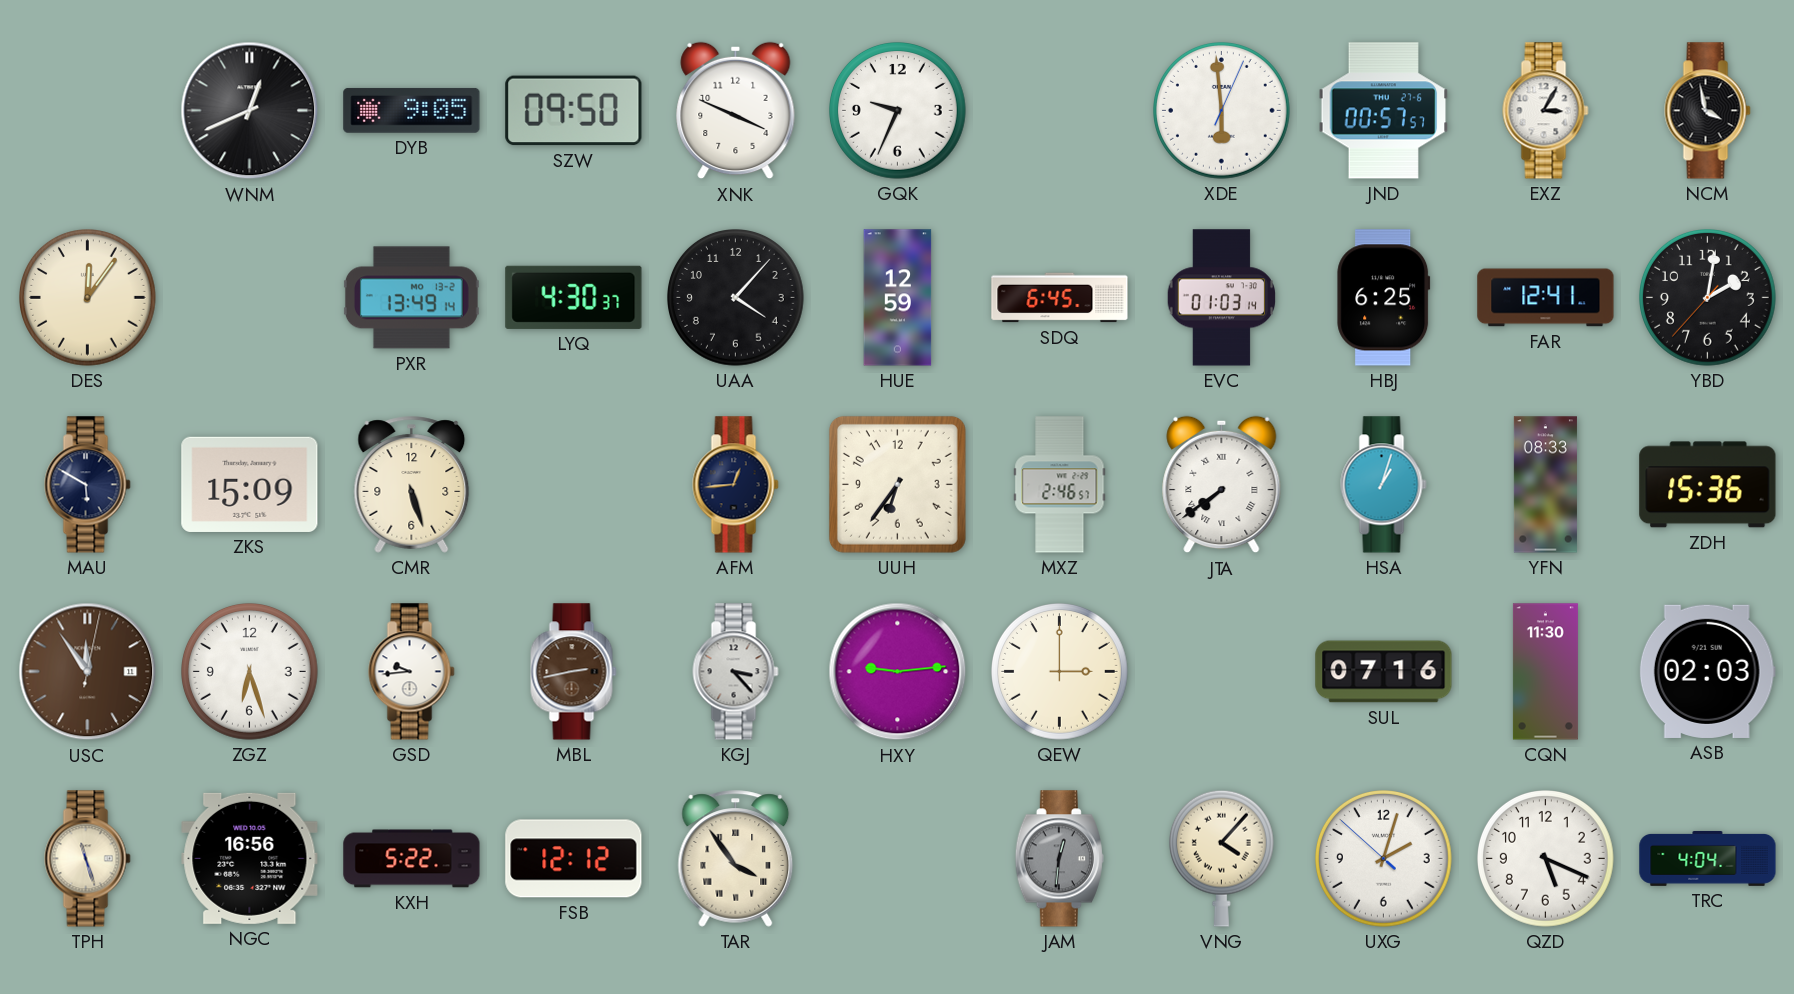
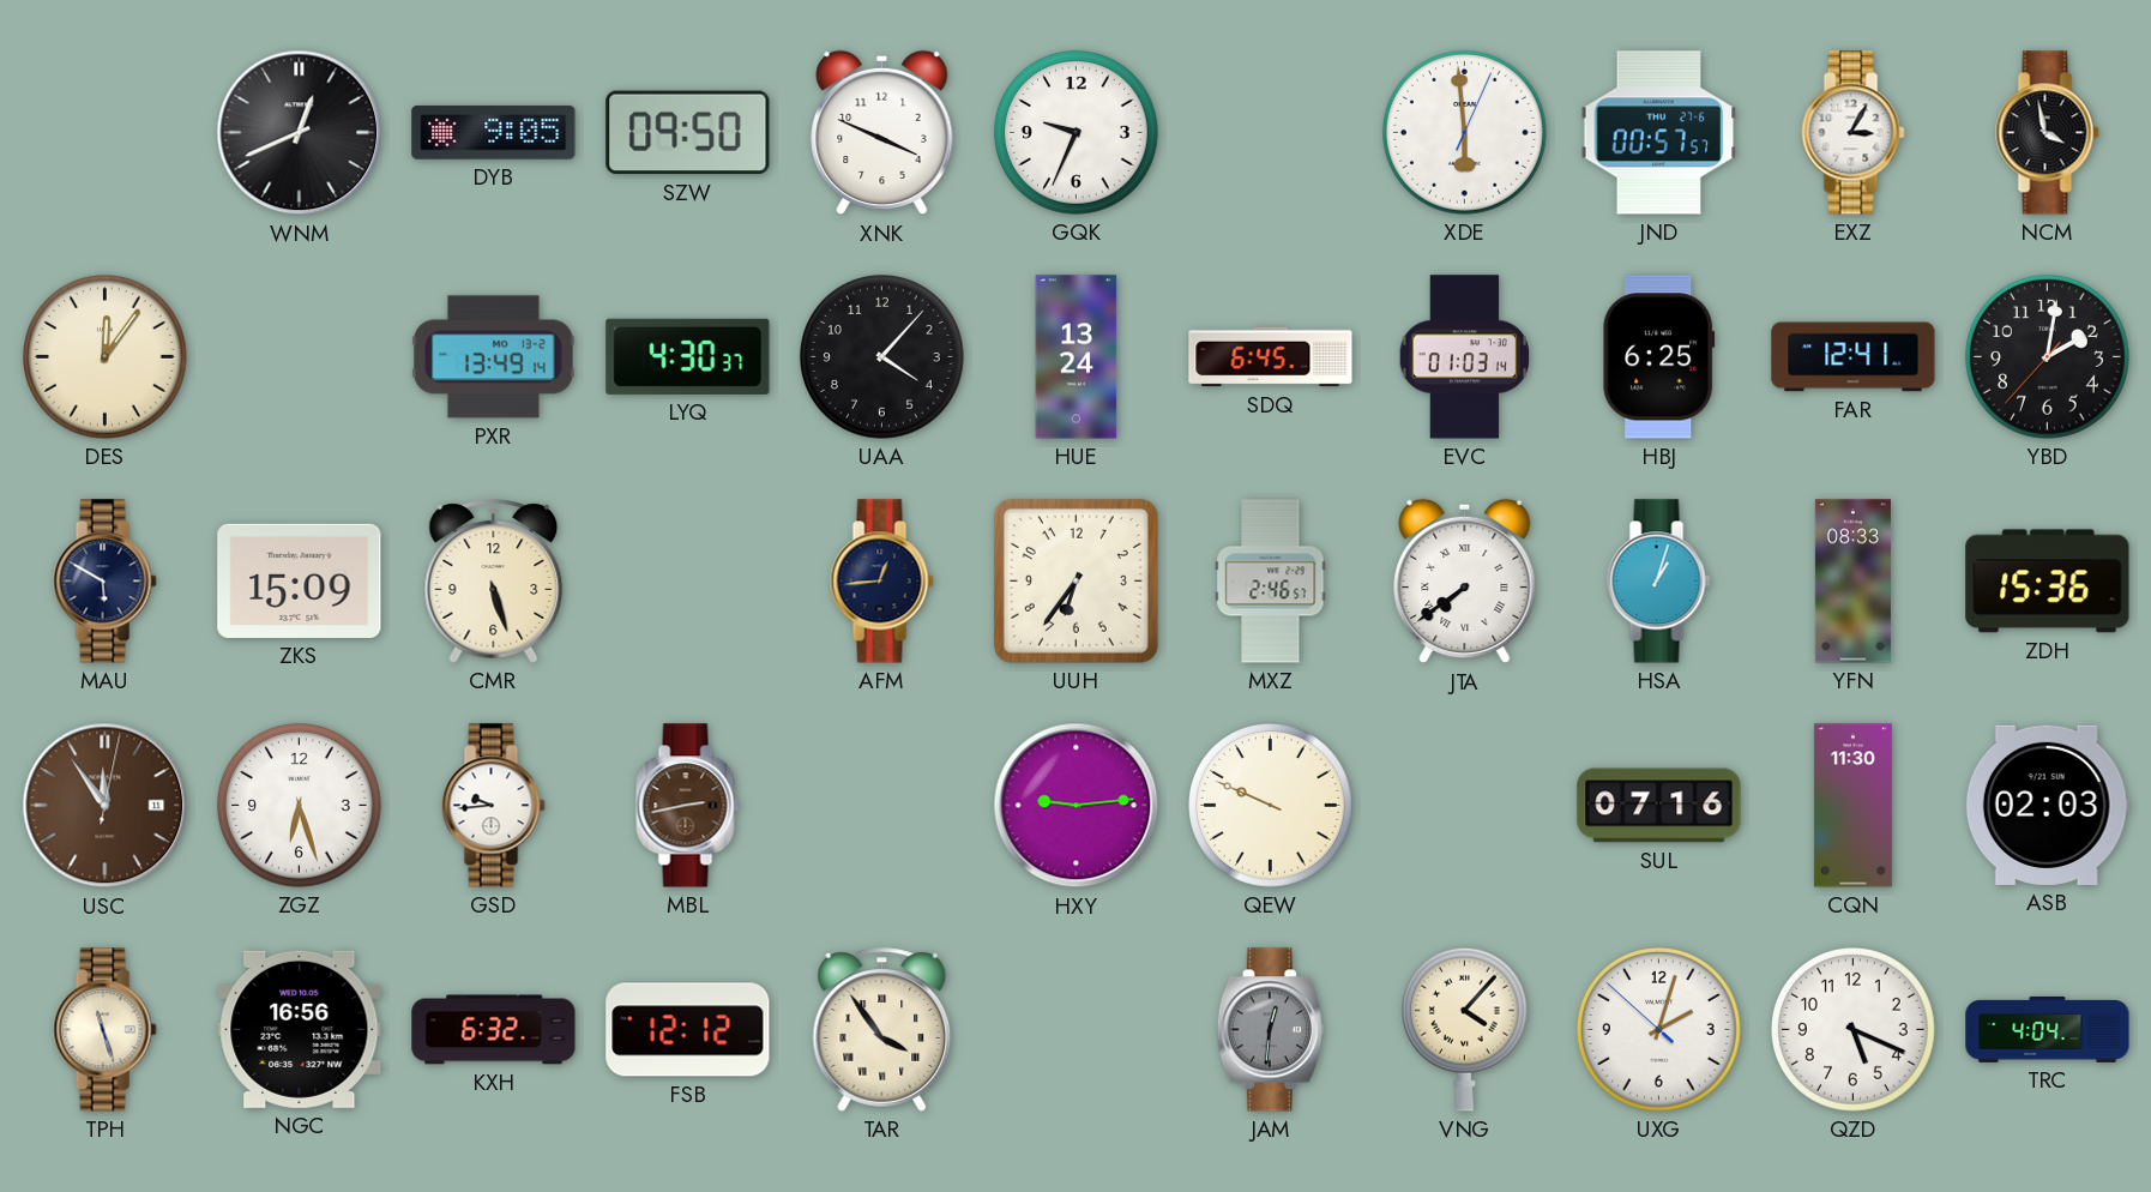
HUE: 12:59 -> 13:24
KGJ: 3:23 -> none
QEW: 3:00 -> 9:49
KXH: 5:22 -> 6:32
